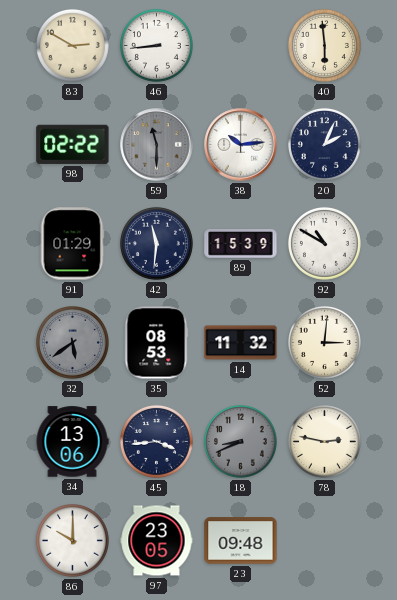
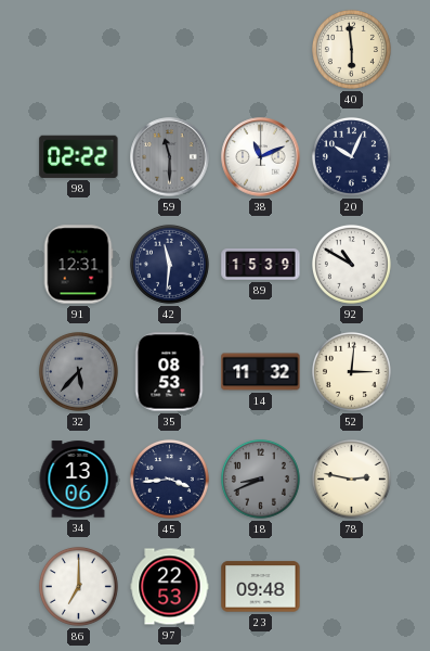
83: 2:50 -> none
46: 8:44 -> none
38: 10:14 -> 11:11
20: 2:04 -> 10:04
91: 01:29 -> 12:31
32: 5:39 -> 5:37
86: 10:00 -> 7:00
97: 23:05 -> 22:53
